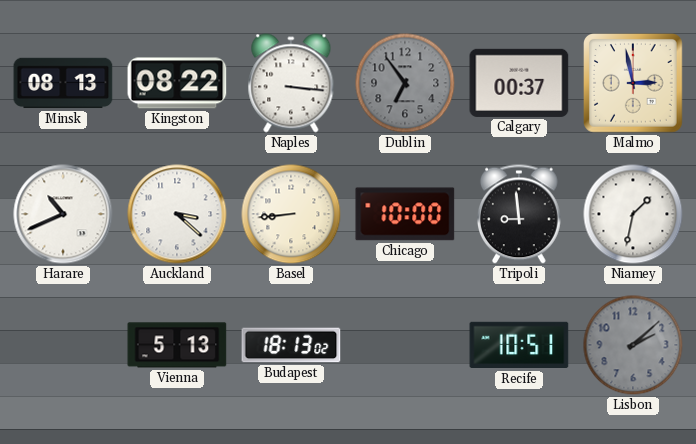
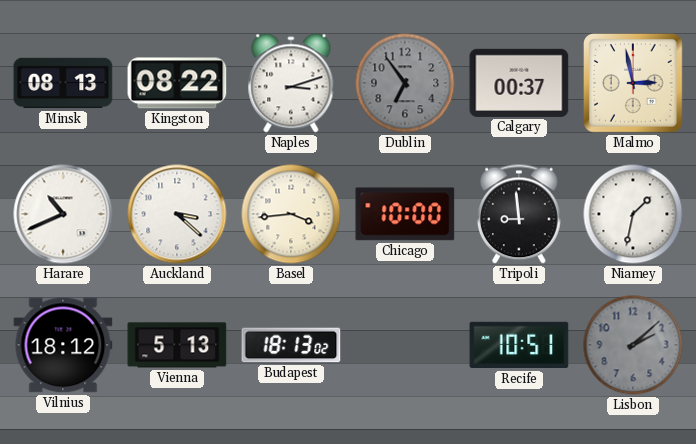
Naples: 3:16 -> 3:12
Basel: 8:44 -> 3:44
Vilnius: none -> 18:12
